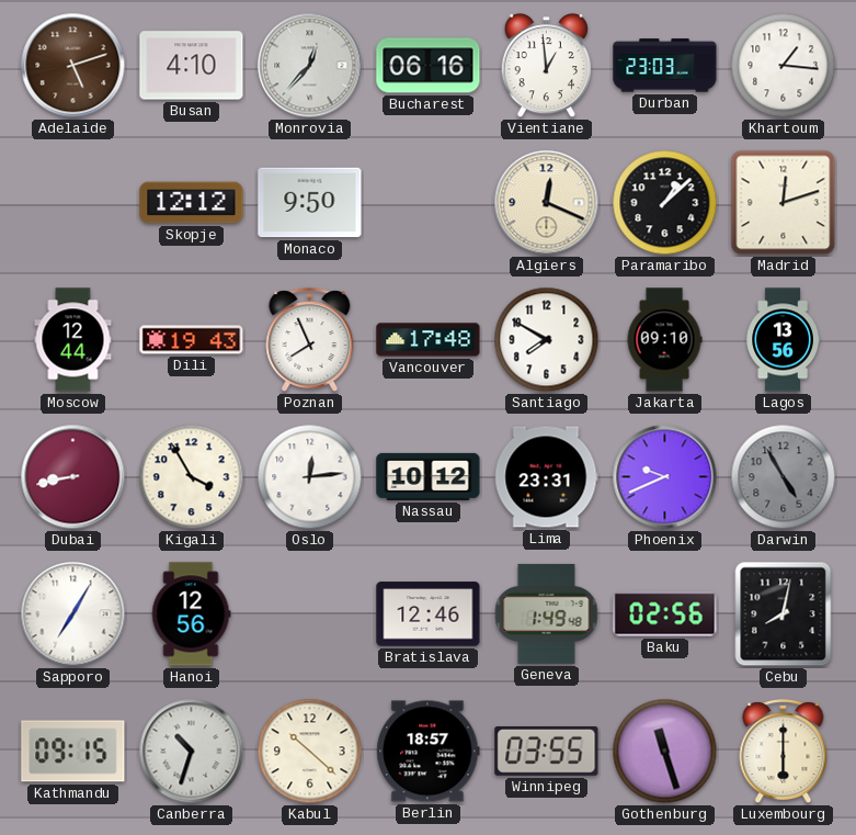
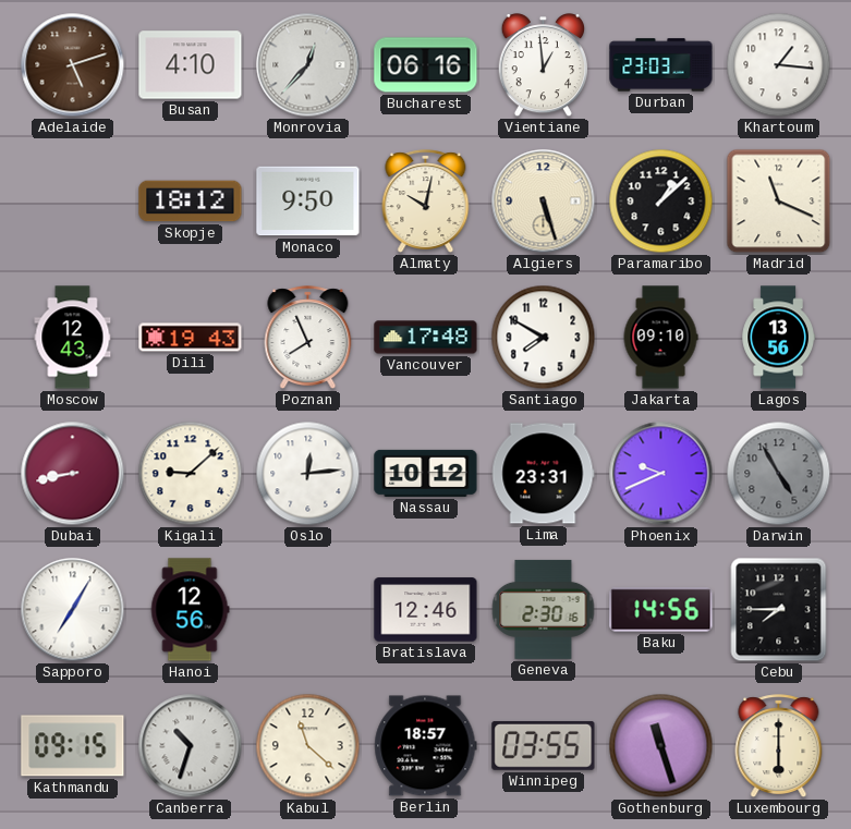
Skopje: 12:12 -> 18:12
Almaty: none -> 10:02
Algiers: 12:19 -> 5:27
Madrid: 12:12 -> 11:19
Moscow: 12:44 -> 12:43
Kigali: 3:55 -> 9:08
Geneva: 1:49 -> 2:30
Baku: 02:56 -> 14:56
Cebu: 8:02 -> 7:45
Kabul: 10:22 -> 11:22
